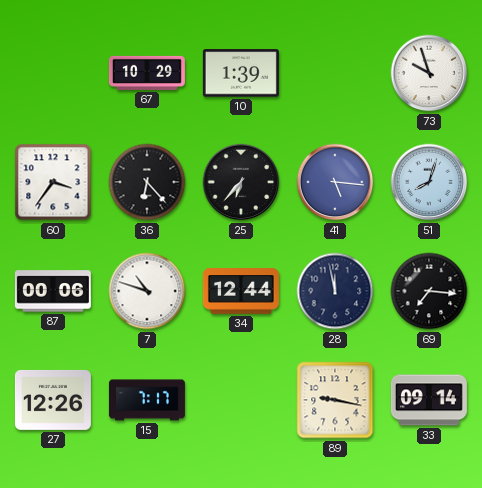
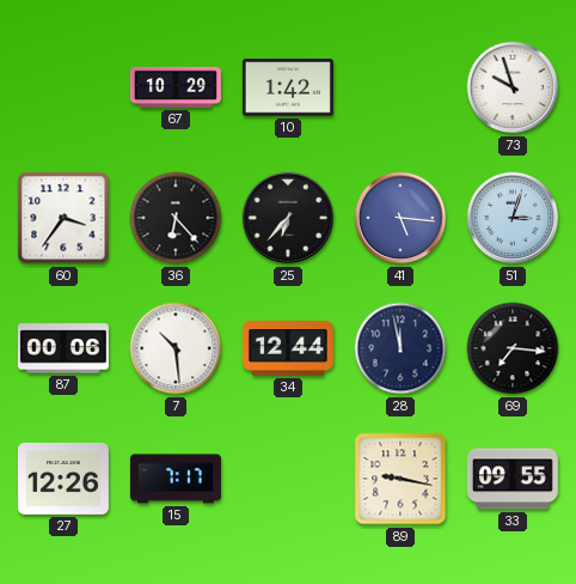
10: 1:39 -> 1:42
51: 8:03 -> 3:03
7: 10:48 -> 10:29
33: 09:14 -> 09:55
